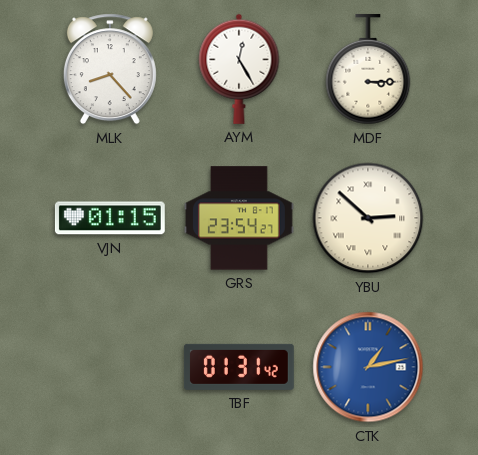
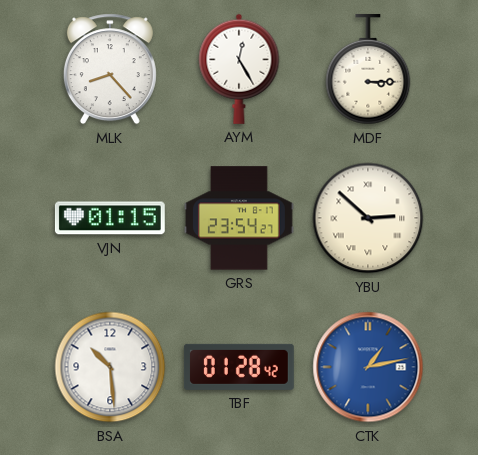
BSA: none -> 10:29
TBF: 01:31 -> 01:28
